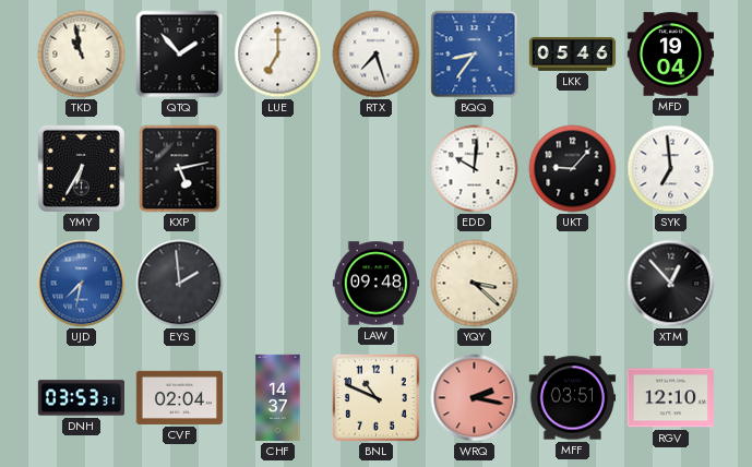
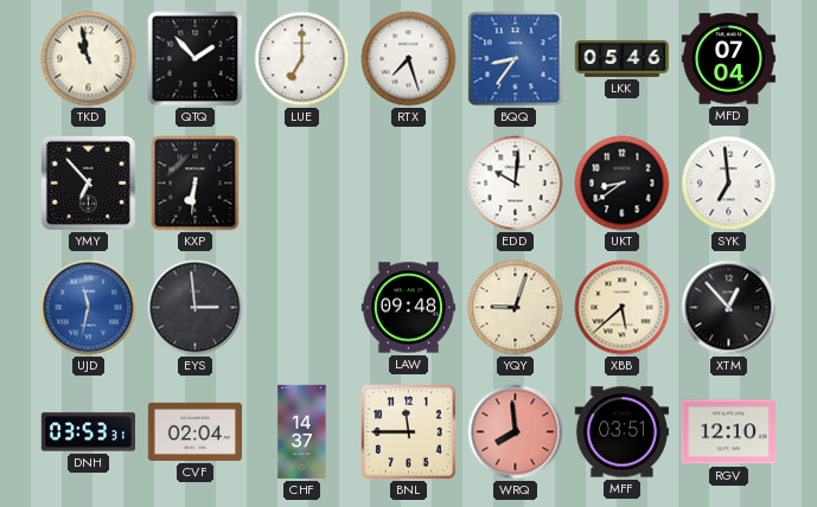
MFD: 19:04 -> 07:04
YMY: 6:35 -> 6:53
KXP: 5:13 -> 6:31
UKT: 9:07 -> 8:39
UJD: 7:32 -> 11:32
EYS: 1:59 -> 2:59
YQY: 3:22 -> 9:03
XBB: none -> 5:38
BNL: 10:49 -> 11:45
WRQ: 2:17 -> 7:59
